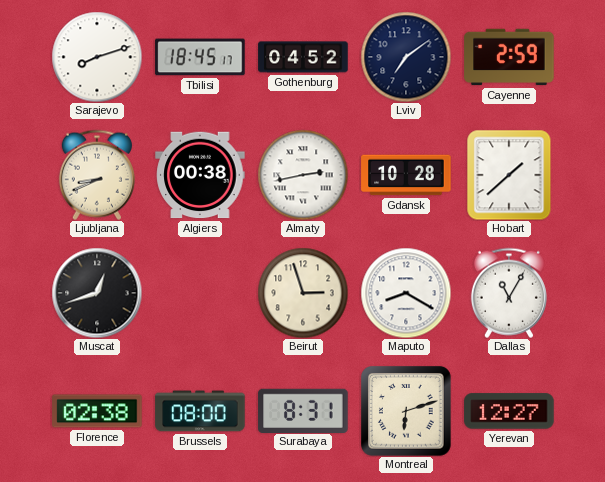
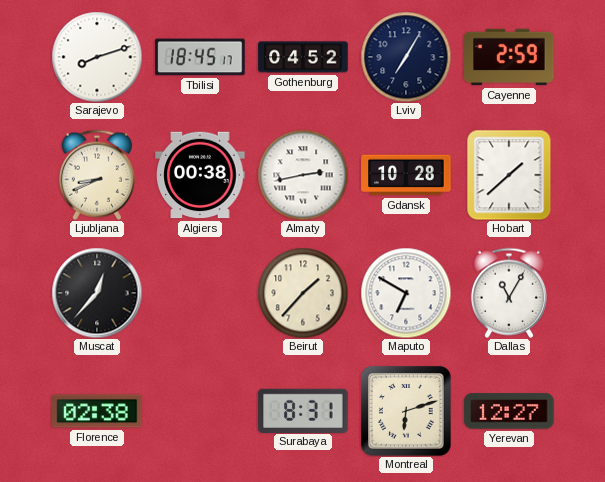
Lviv: 7:09 -> 7:05
Muscat: 12:42 -> 12:37
Beirut: 2:57 -> 1:37
Maputo: 8:20 -> 6:50
Brussels: 08:00 -> none
